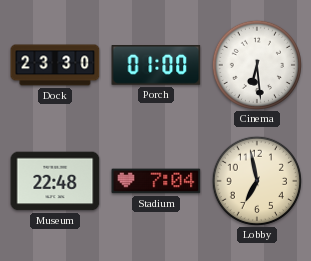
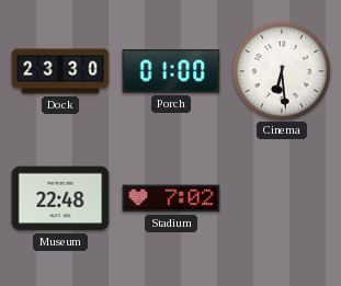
Stadium: 7:04 -> 7:02
Lobby: 6:58 -> none
